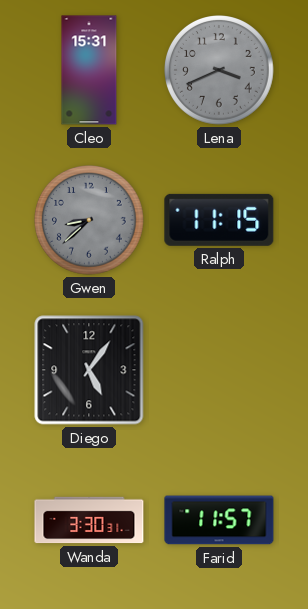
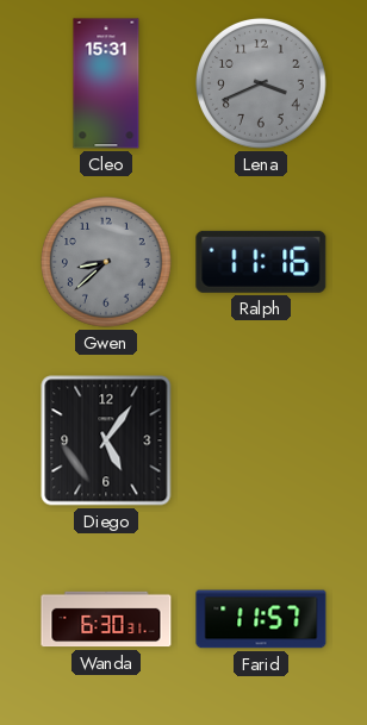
Ralph: 11:15 -> 11:16
Wanda: 3:30 -> 6:30
